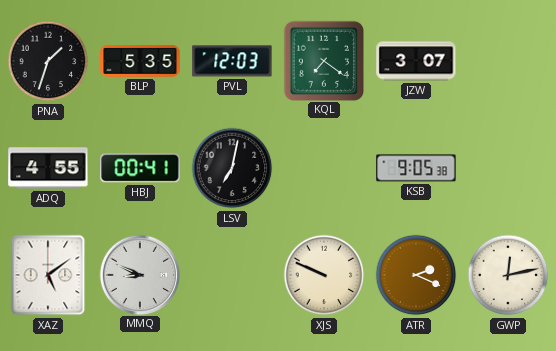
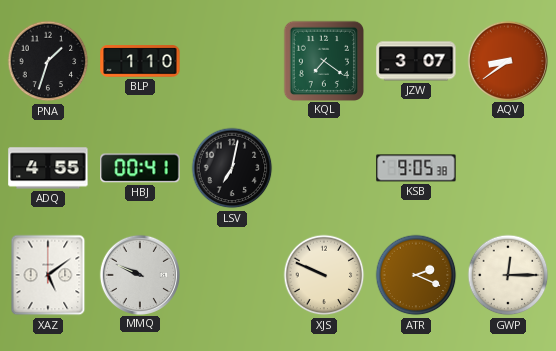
BLP: 5:35 -> 1:10
PVL: 12:03 -> none
AQV: none -> 8:39
MMQ: 8:49 -> 9:49
GWP: 12:13 -> 12:15
